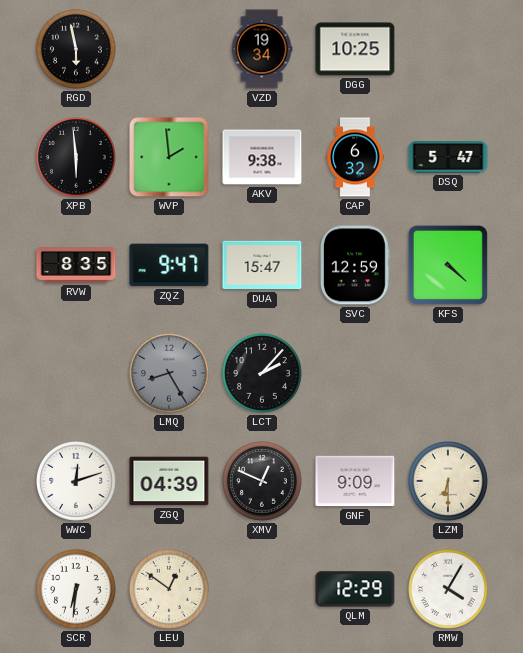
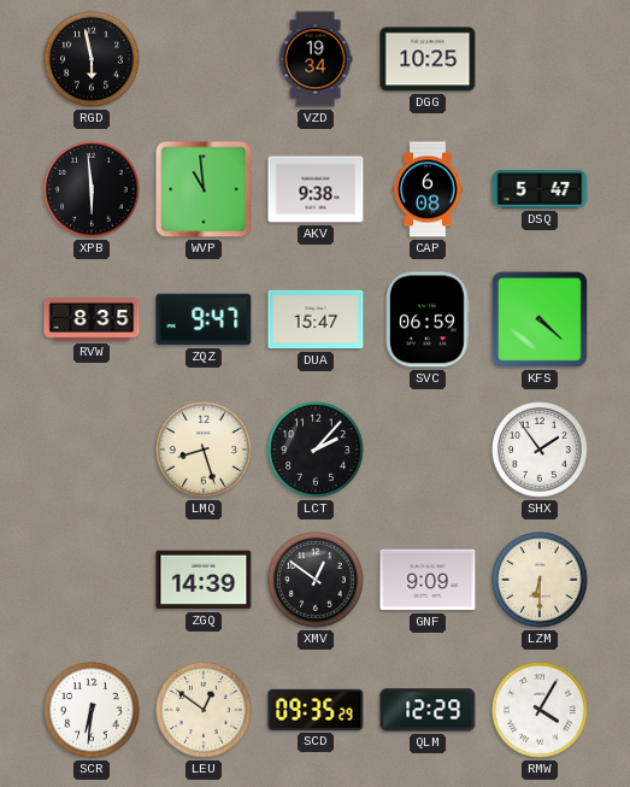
WVP: 1:59 -> 10:59
CAP: 6:32 -> 6:08
SVC: 12:59 -> 06:59
LMQ: 8:25 -> 8:27
LMQ dial: grey -> cream
SHX: none -> 1:54
WWC: 12:12 -> none
ZGQ: 04:39 -> 14:39
XMV: 12:49 -> 12:51
SCD: none -> 09:35
